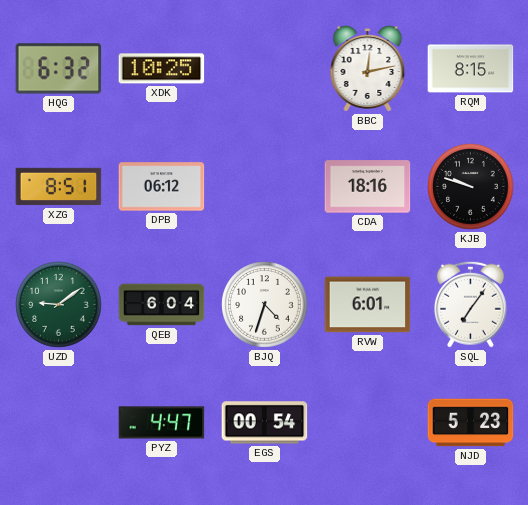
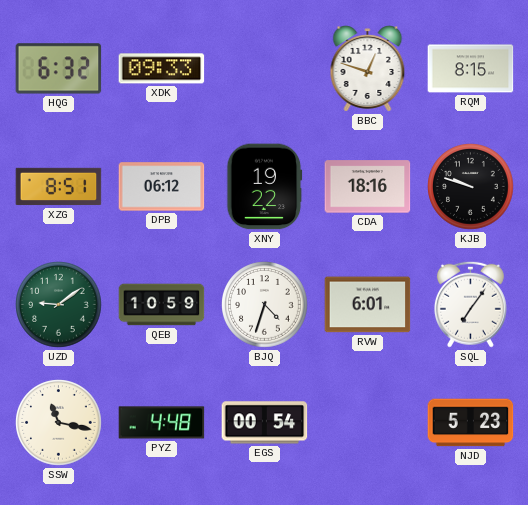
XDK: 10:25 -> 09:33
BBC: 12:13 -> 12:48
XNY: none -> 19:22
QEB: 6:04 -> 10:59
SSW: none -> 11:17
PYZ: 4:47 -> 4:48
